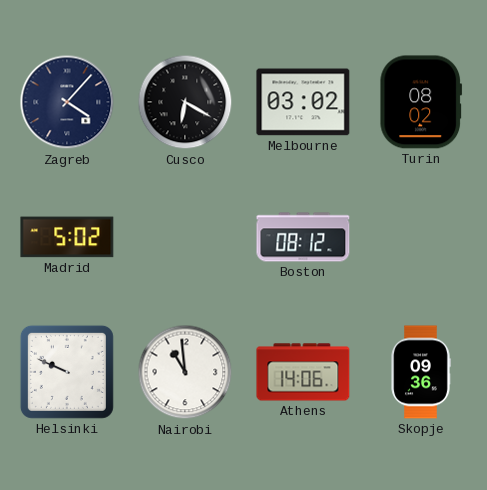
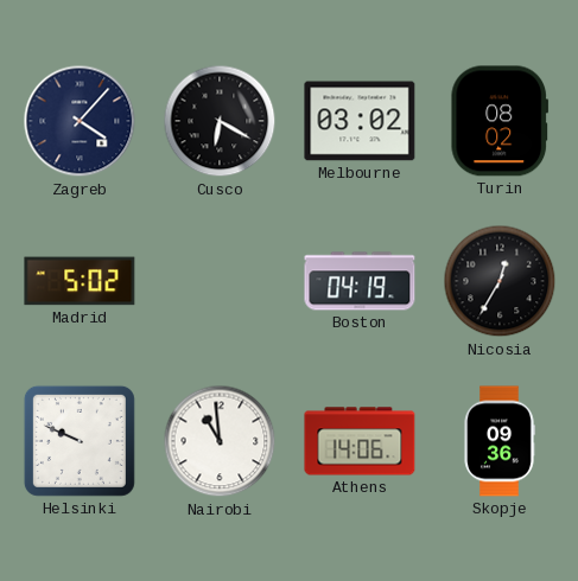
Boston: 08:12 -> 04:19
Nicosia: none -> 12:35
